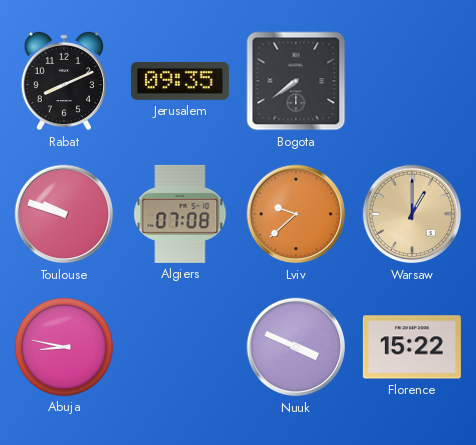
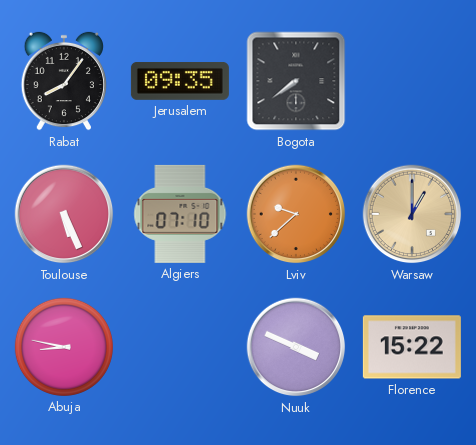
Rabat: 8:11 -> 8:06
Toulouse: 9:48 -> 5:26
Algiers: 07:08 -> 07:10
